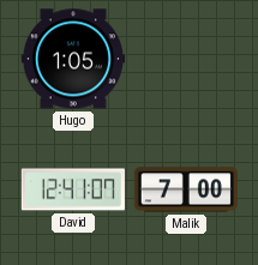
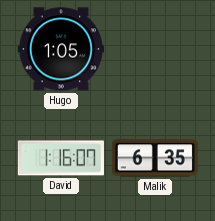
David: 12:41 -> 1:16
Malik: 7:00 -> 6:35
